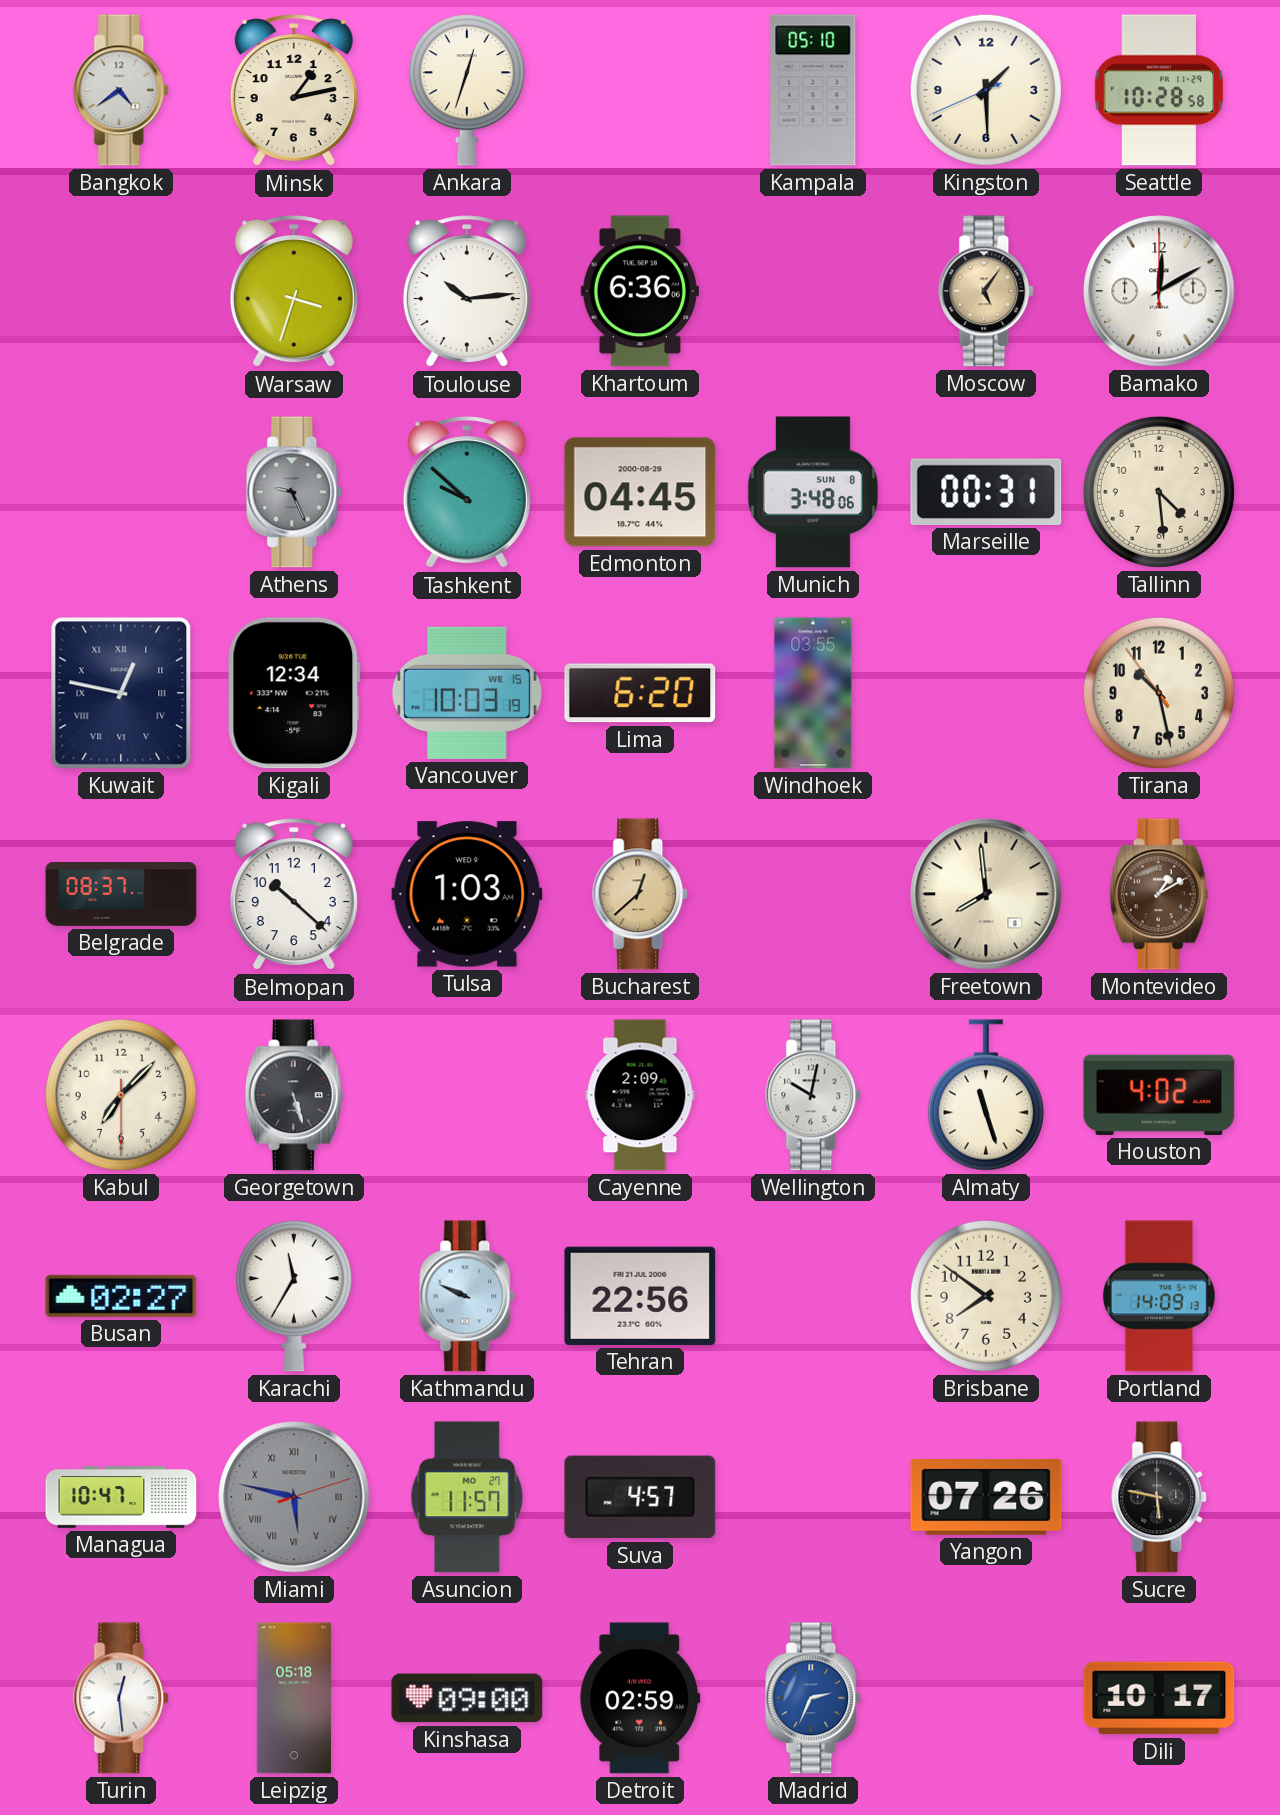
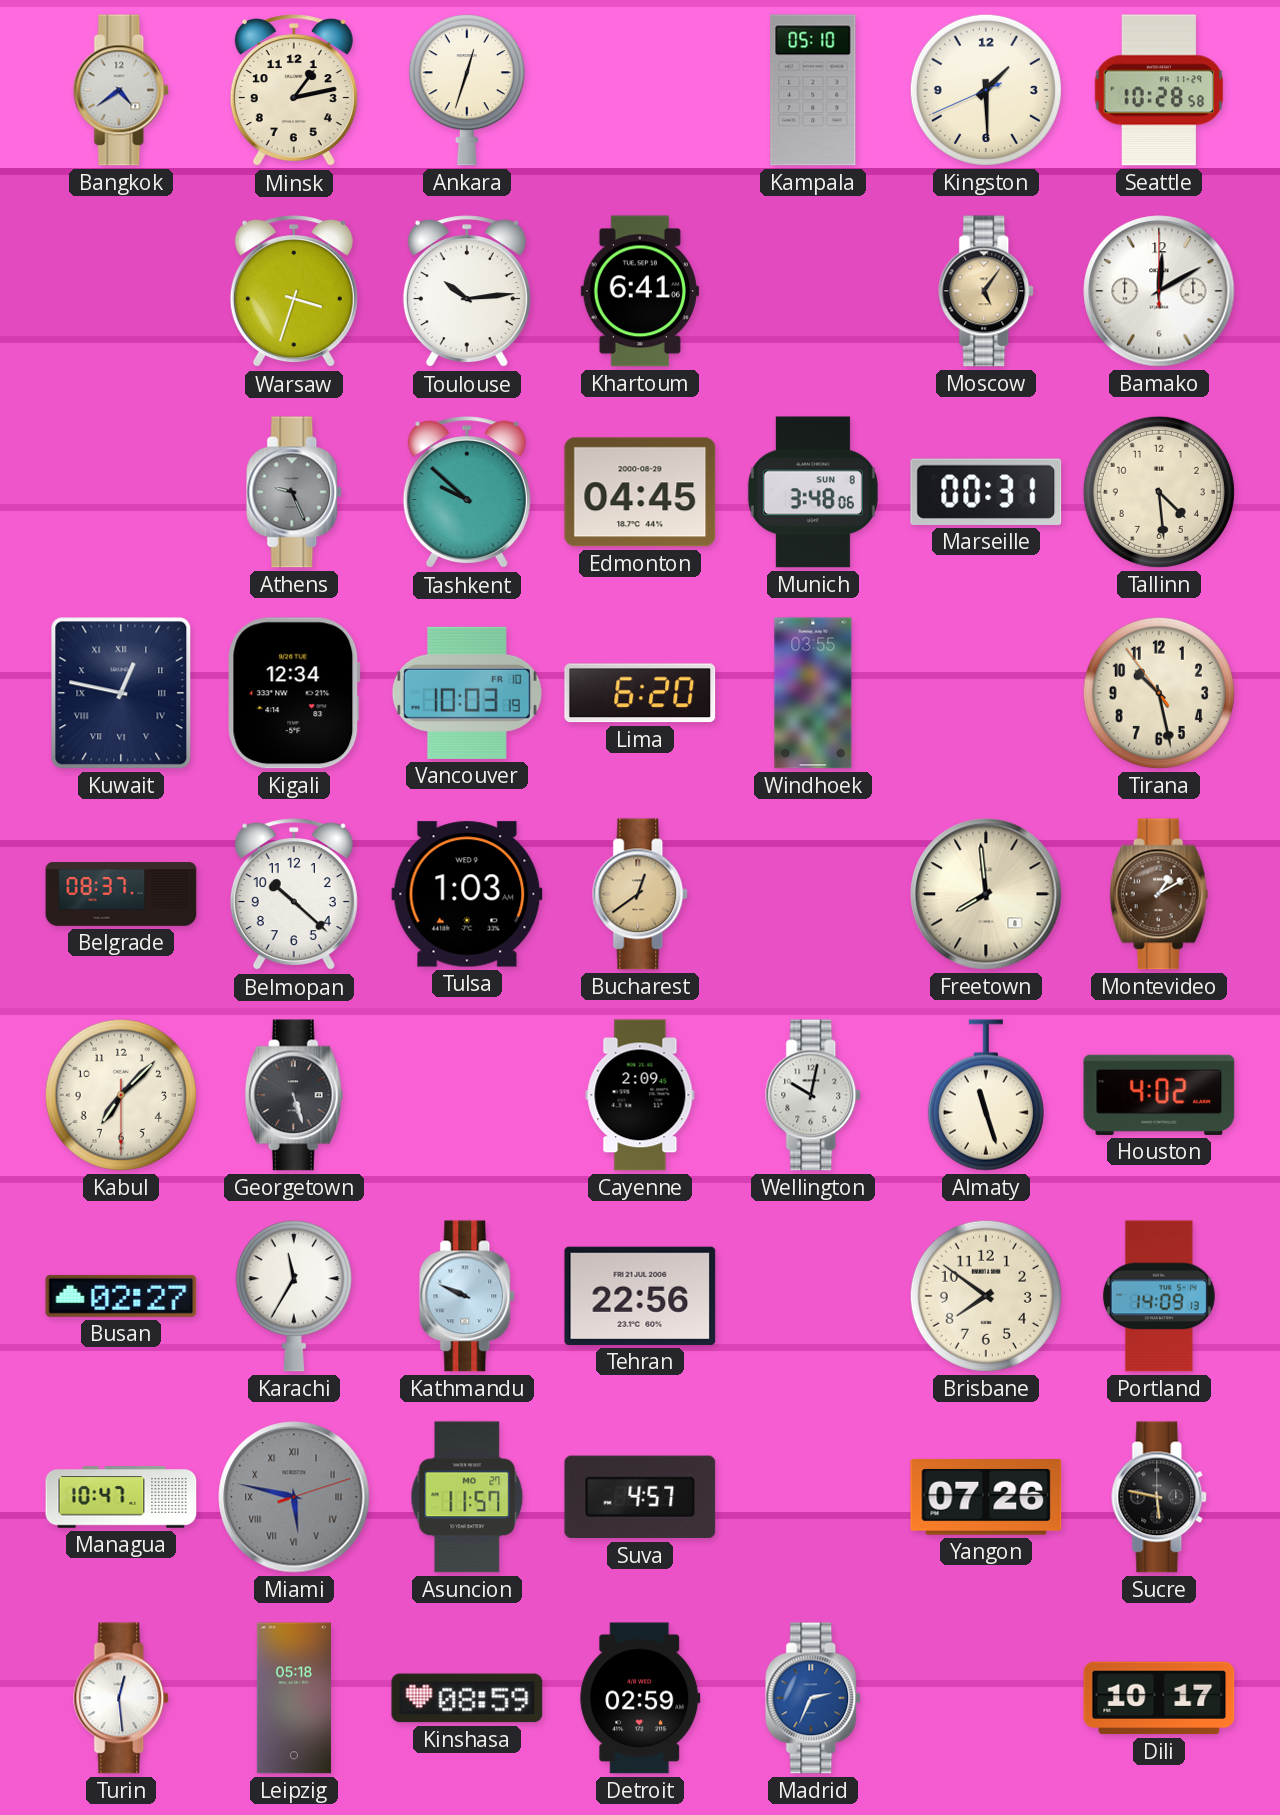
Khartoum: 6:36 -> 6:41
Vancouver date: WE 15 -> FR 10
Bucharest: 12:38 -> 12:39
Kinshasa: 09:00 -> 08:59
